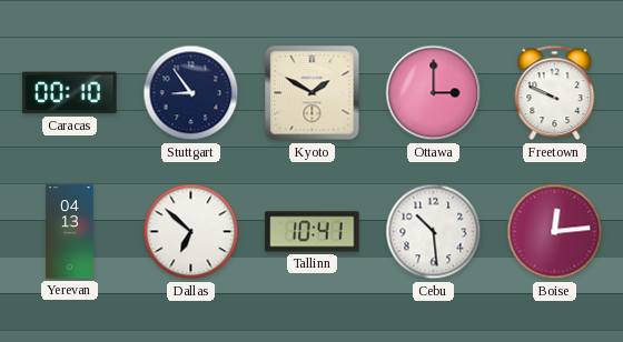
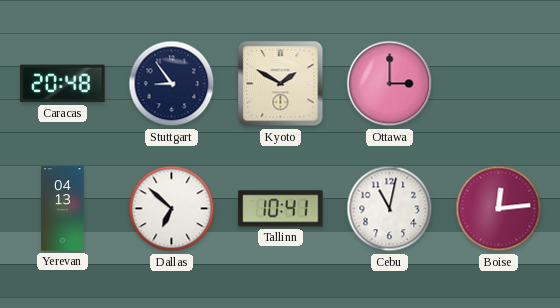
Caracas: 00:10 -> 20:48
Freetown: 9:49 -> none
Cebu: 10:29 -> 11:02
